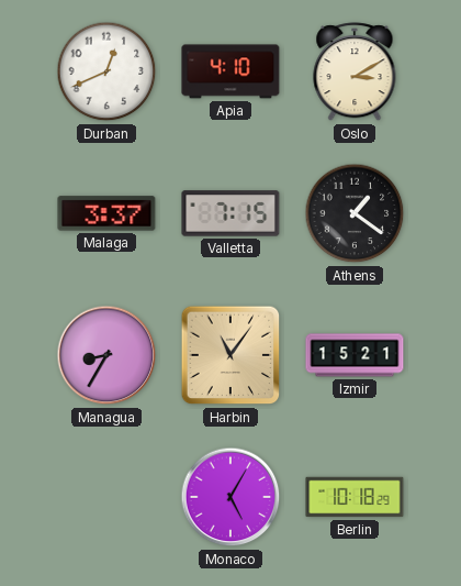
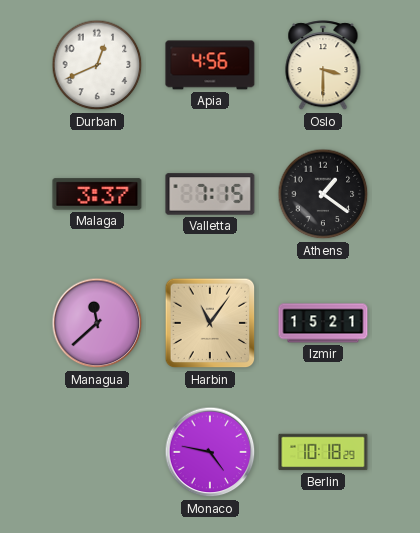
Apia: 4:10 -> 4:56
Oslo: 3:10 -> 3:30
Managua: 8:35 -> 11:38
Monaco: 5:05 -> 4:47
